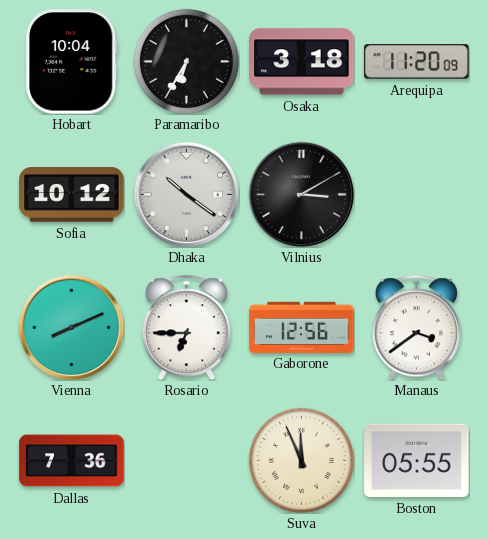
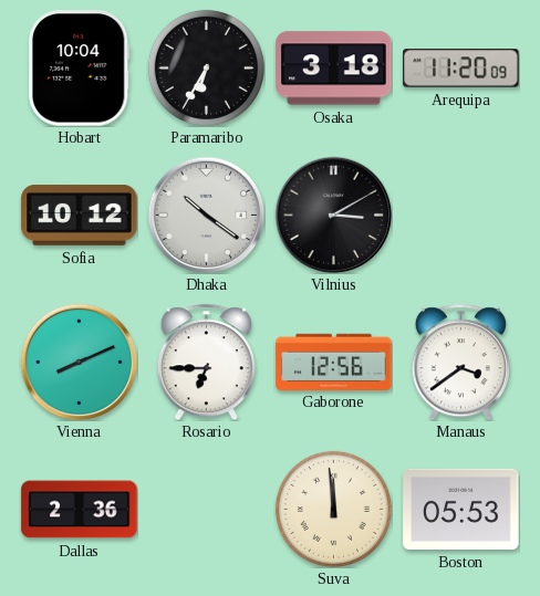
Dallas: 7:36 -> 2:36
Suva: 11:56 -> 11:59
Boston: 05:55 -> 05:53
